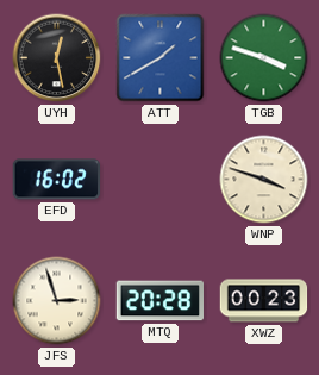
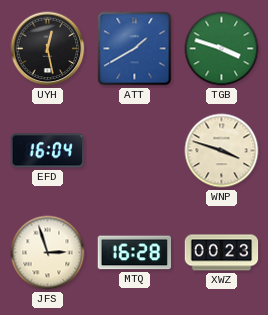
EFD: 16:02 -> 16:04
MTQ: 20:28 -> 16:28
